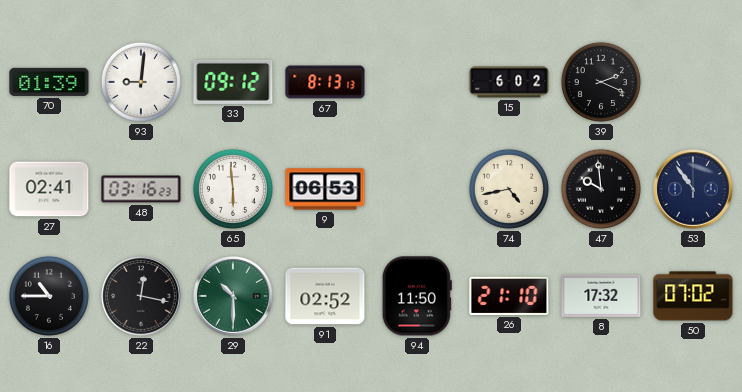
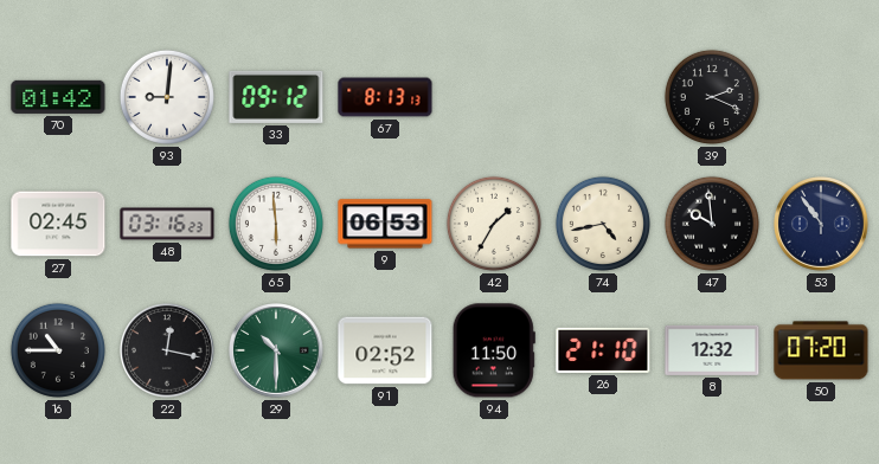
70: 01:39 -> 01:42
15: 6:02 -> none
27: 02:41 -> 02:45
42: none -> 1:35
8: 17:32 -> 12:32
50: 07:02 -> 07:20
